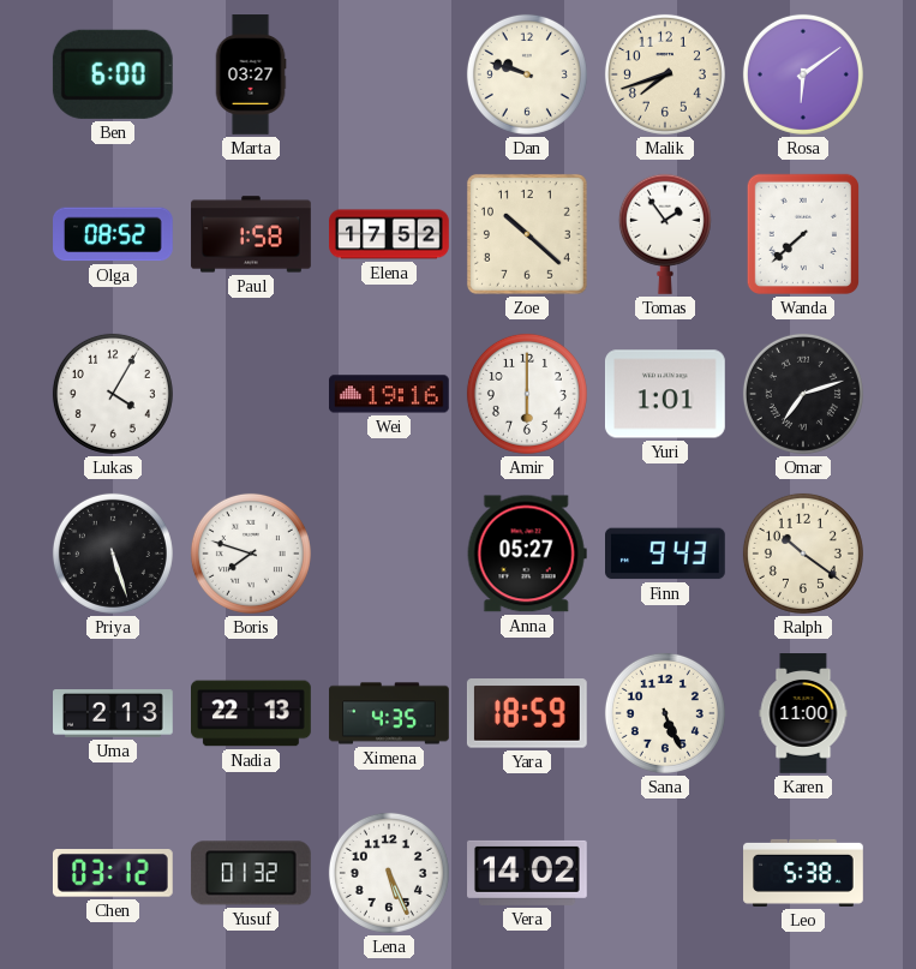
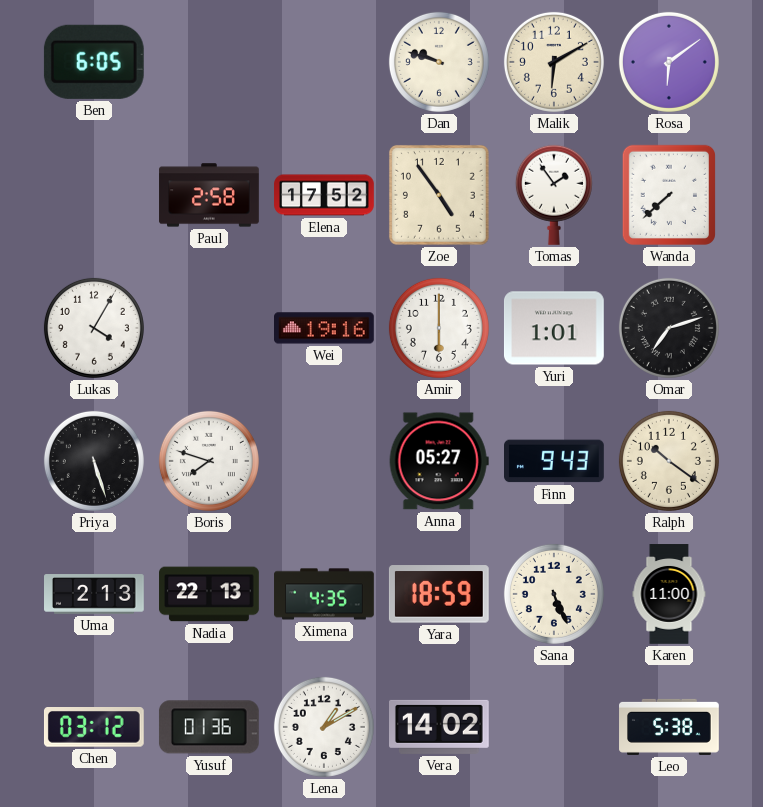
Ben: 6:00 -> 6:05
Marta: 03:27 -> none
Malik: 7:42 -> 6:10
Olga: 08:52 -> none
Paul: 1:58 -> 2:58
Zoe: 10:22 -> 4:54
Yusuf: 01:32 -> 01:36
Lena: 5:26 -> 1:10
